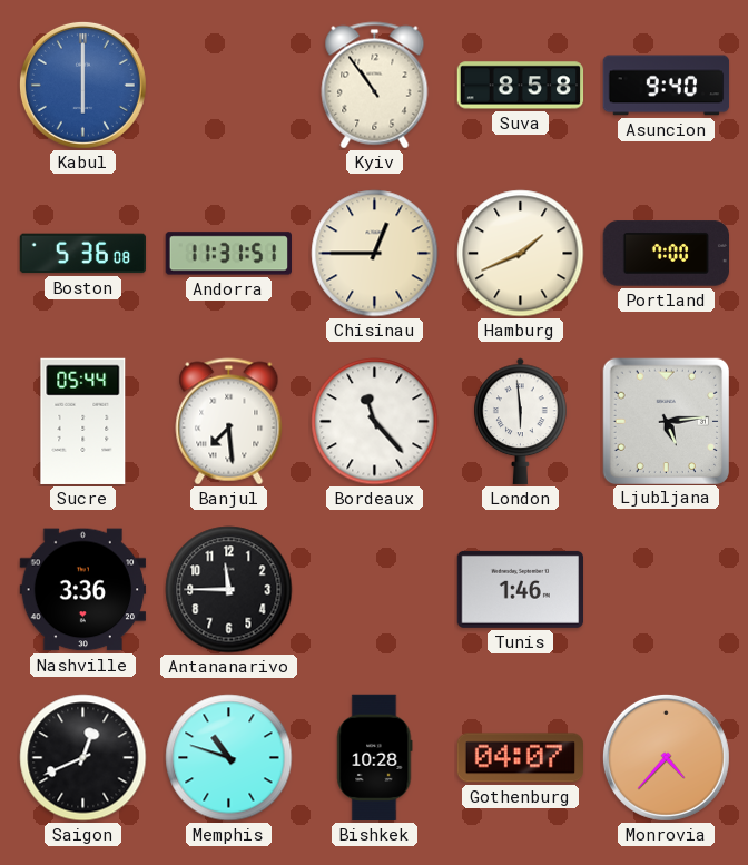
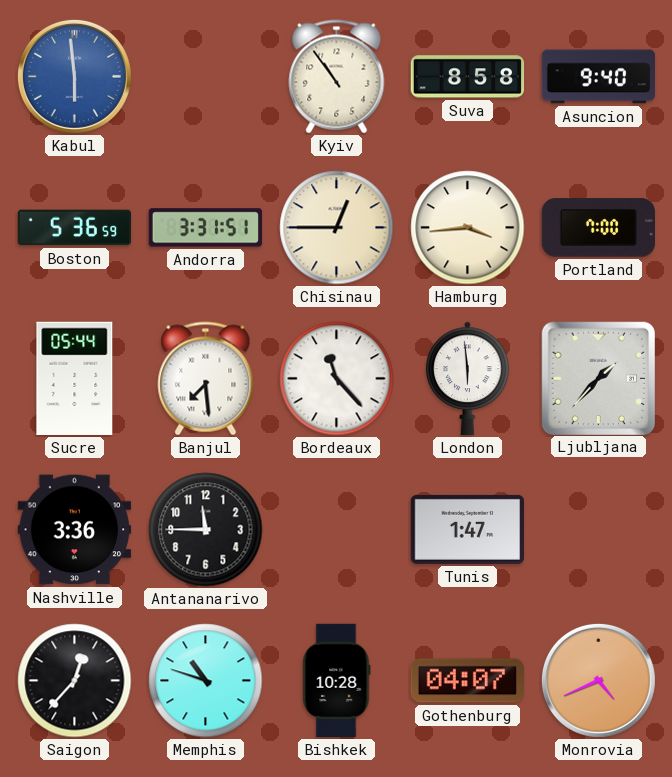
Kabul: 6:00 -> 5:59
Boston: 5:36:08 -> 5:36:59
Andorra: 11:31 -> 3:31
Hamburg: 1:41 -> 3:44
Ljubljana: 5:14 -> 1:37
Tunis: 1:46 -> 1:47
Saigon: 12:41 -> 12:37
Monrovia: 4:37 -> 4:41
